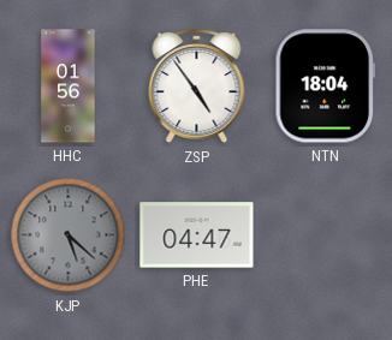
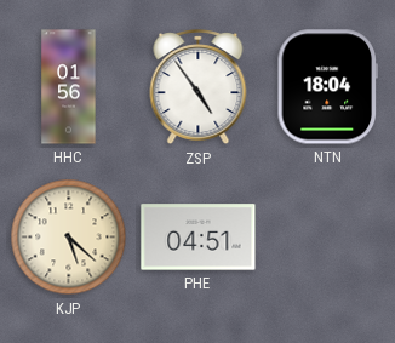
KJP dial: grey -> cream
PHE: 04:47 -> 04:51
